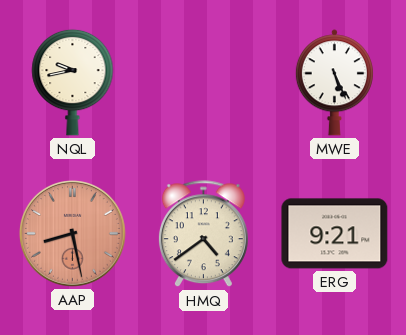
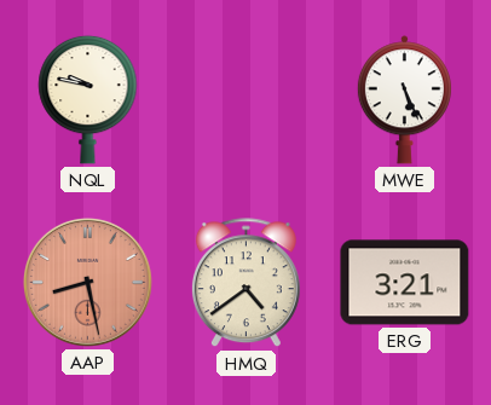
NQL: 9:43 -> 9:47
ERG: 9:21 -> 3:21
